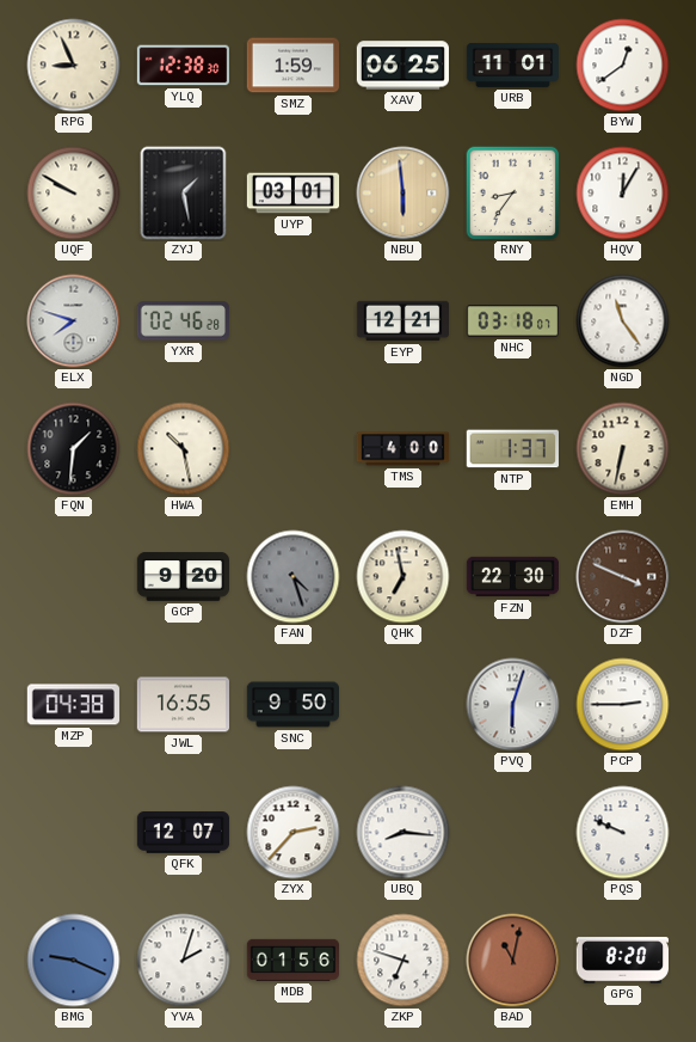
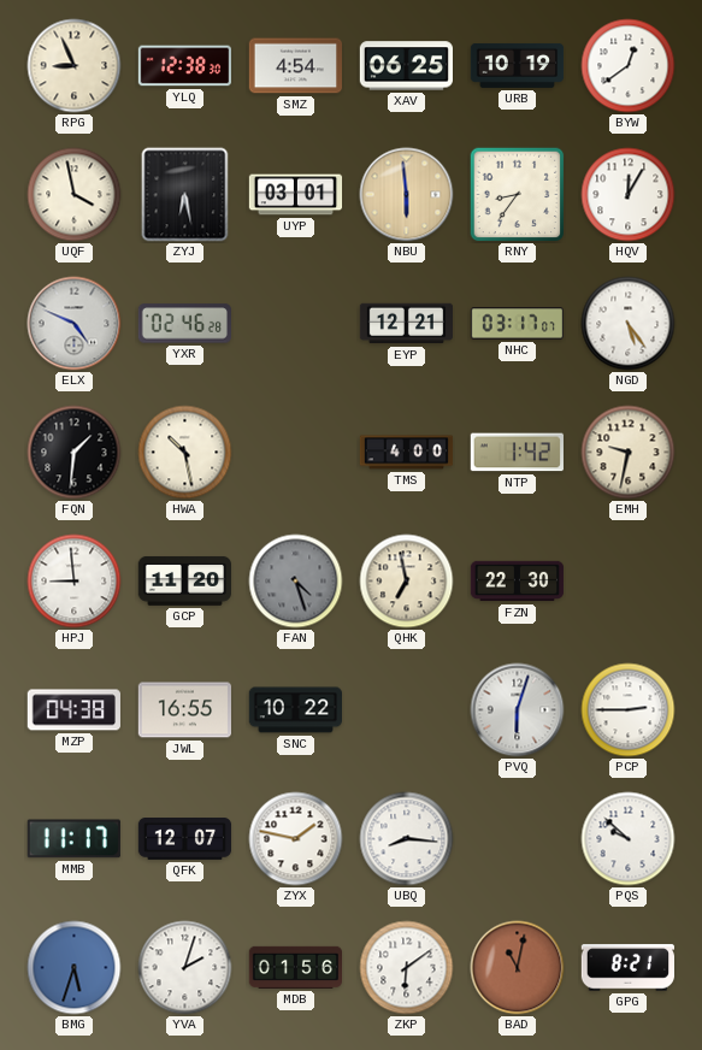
SMZ: 1:59 -> 4:54
URB: 11:01 -> 10:19
UQF: 9:50 -> 3:58
ZYJ: 1:28 -> 6:28
ELX: 7:48 -> 4:49
NHC: 03:18 -> 03:17
NGD: 11:24 -> 5:24
NTP: 1:37 -> 1:42
EMH: 6:32 -> 9:32
HPJ: none -> 8:59
GCP: 9:20 -> 11:20
DZF: 3:49 -> none
SNC: 9:50 -> 10:22
MMB: none -> 11:17
ZYX: 2:37 -> 1:47
PQS: 9:49 -> 9:52
BMG: 9:19 -> 5:33
ZKP: 6:48 -> 6:09
GPG: 8:20 -> 8:21
